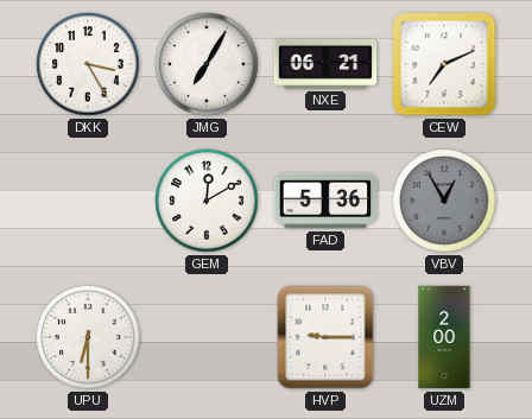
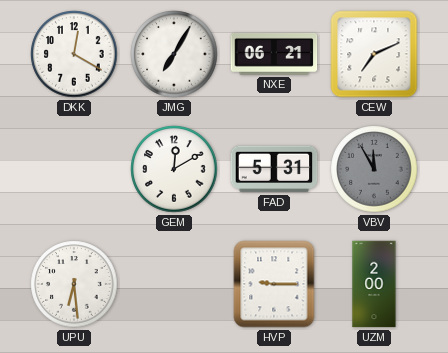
DKK: 3:25 -> 12:20
FAD: 5:36 -> 5:31
VBV: 12:55 -> 11:55
UPU: 6:30 -> 6:29
